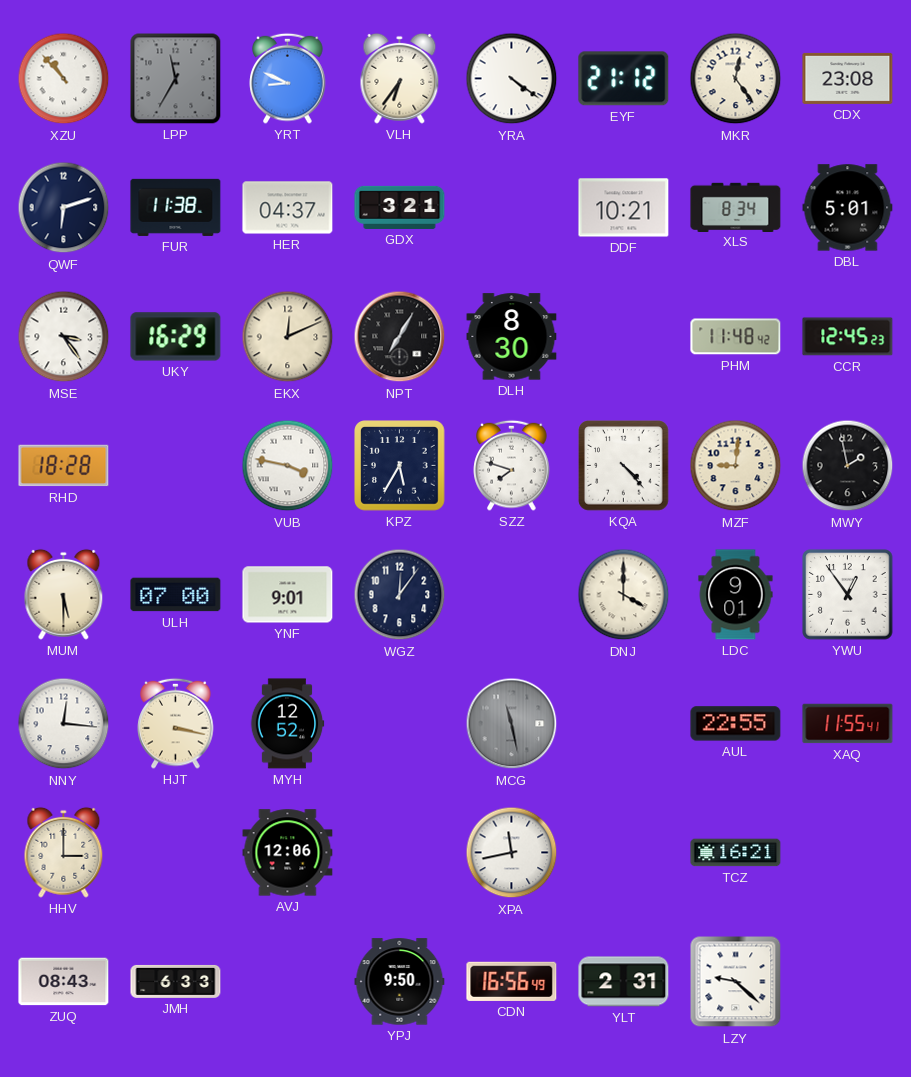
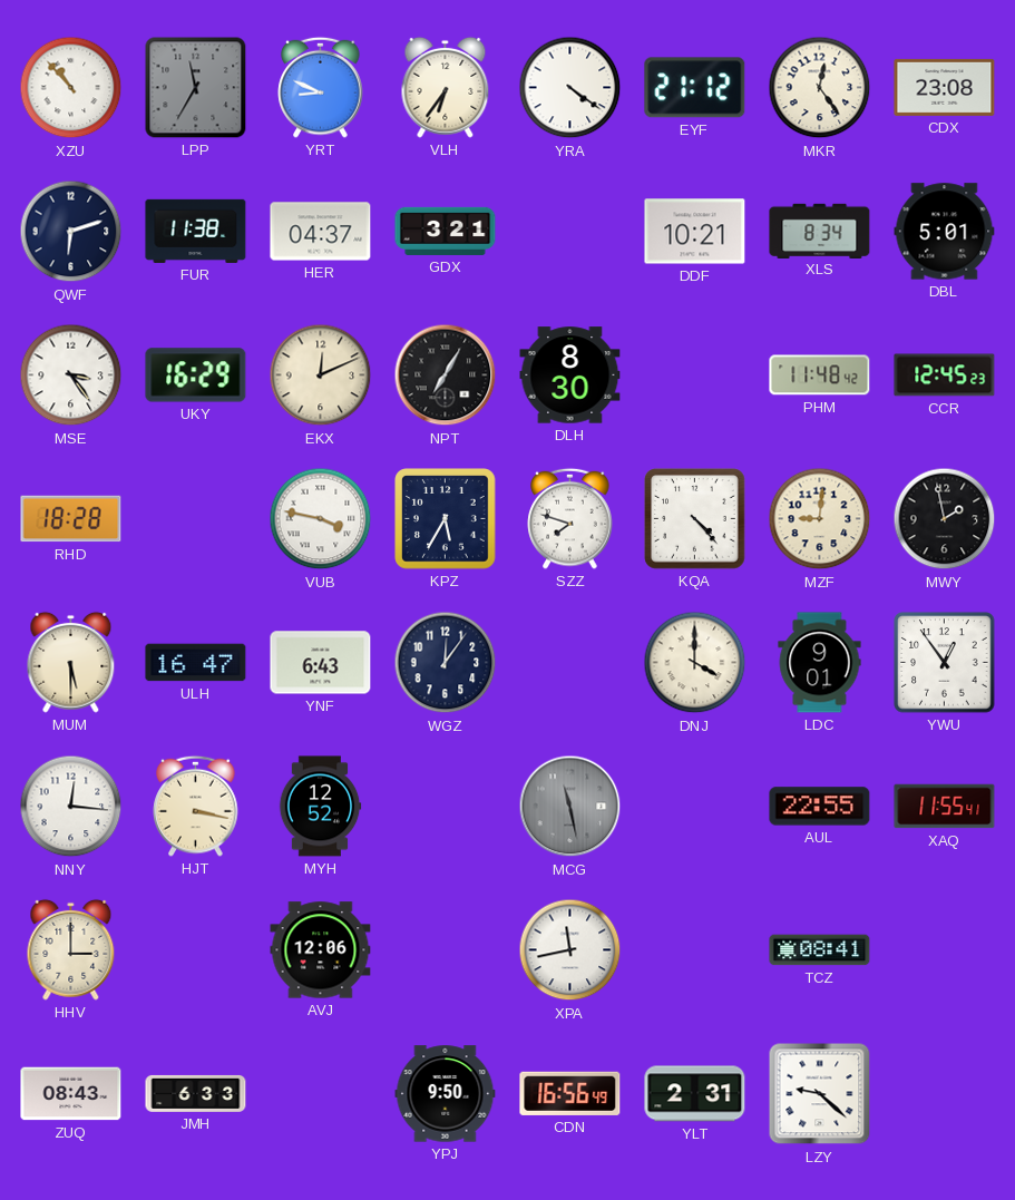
ULH: 07:00 -> 16:47
YNF: 9:01 -> 6:43
TCZ: 16:21 -> 08:41
